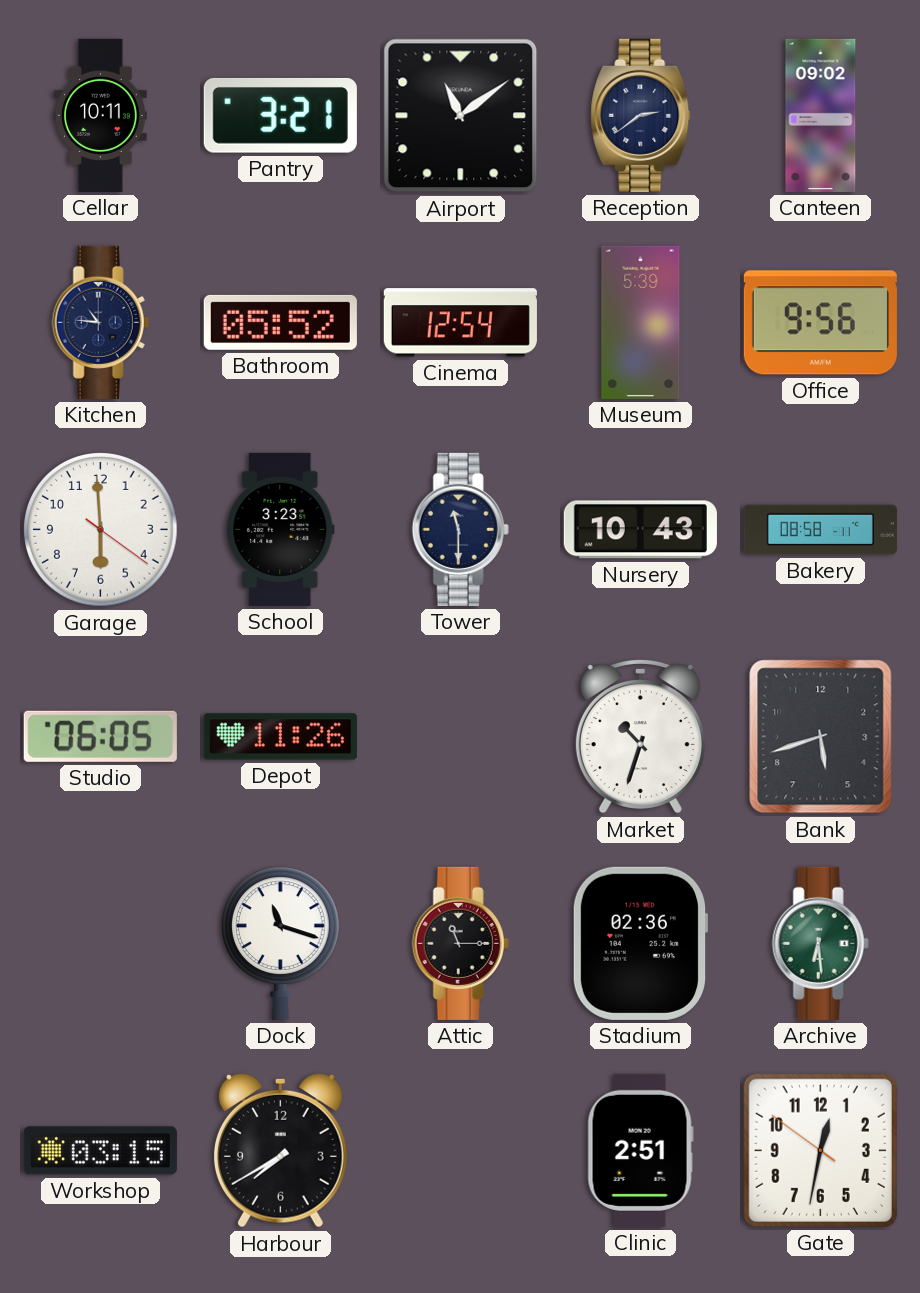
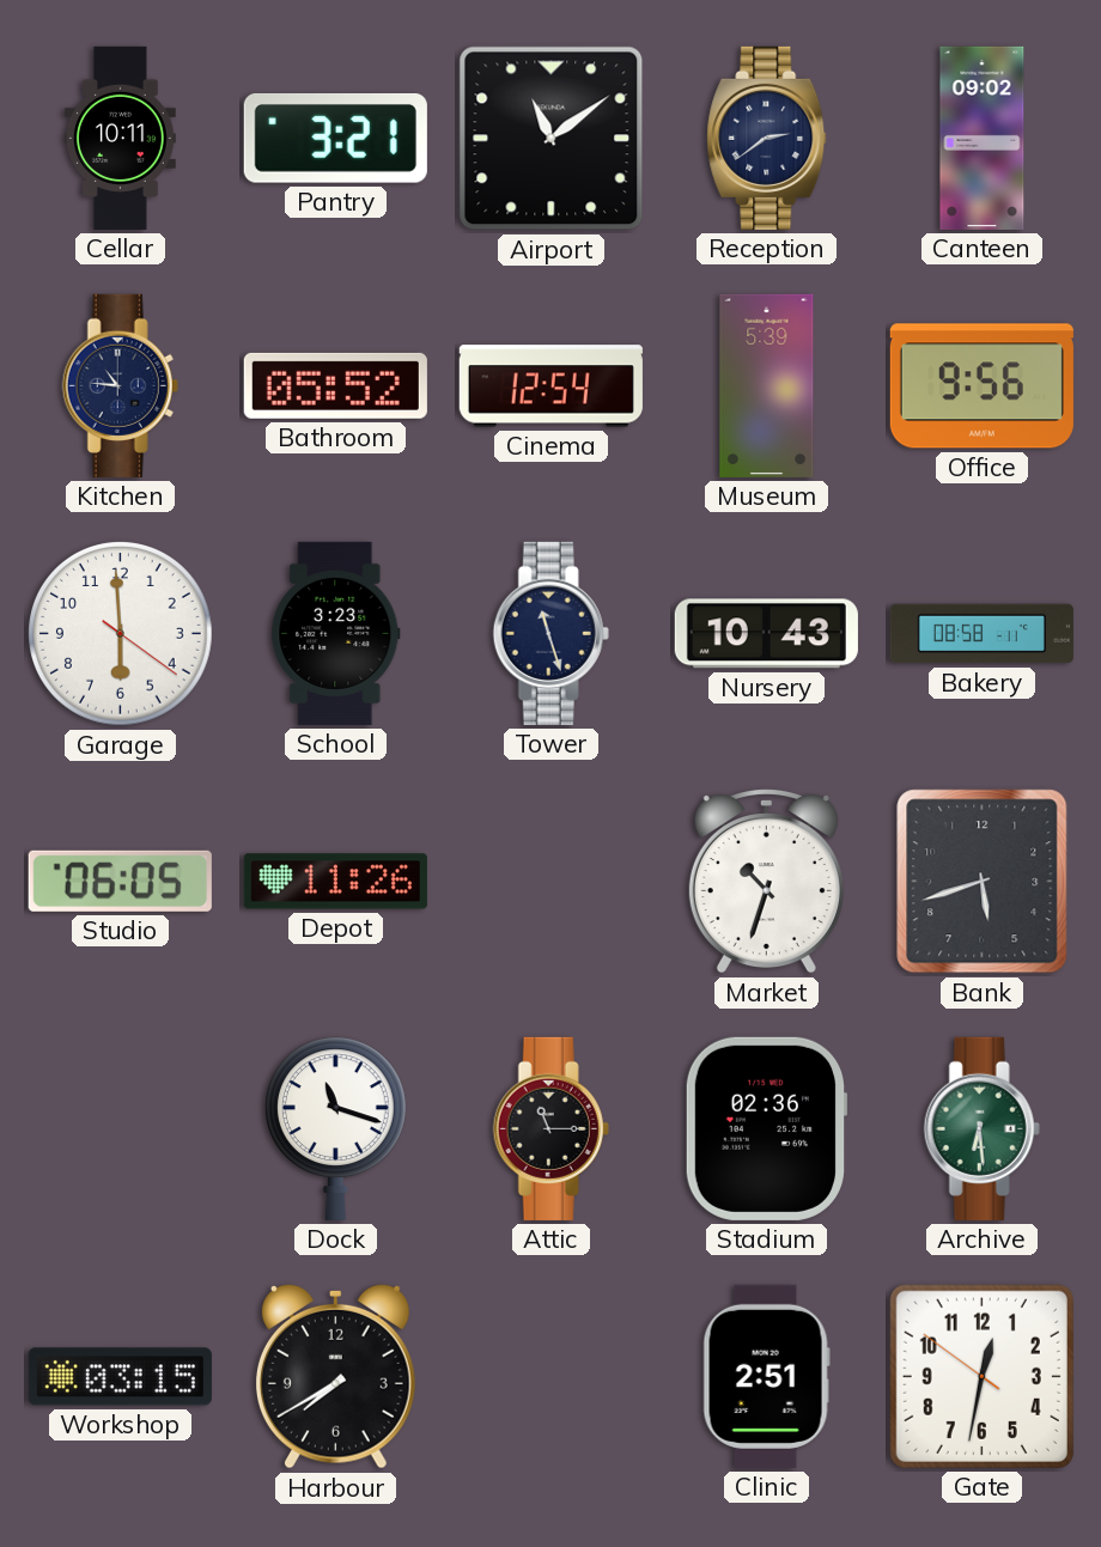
Tower: 11:30 -> 11:27
